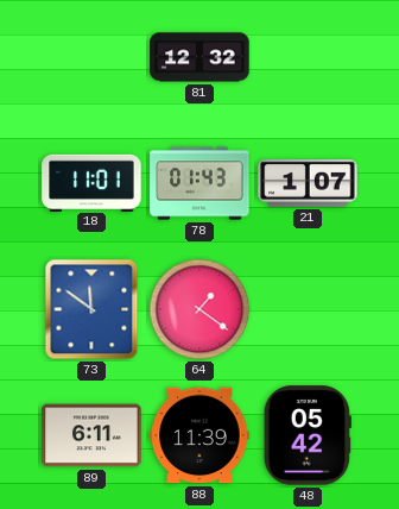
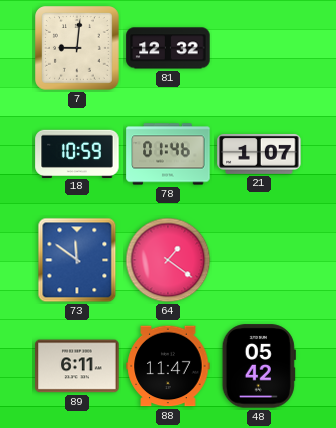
7: none -> 9:01
18: 11:01 -> 10:59
78: 01:43 -> 01:46
88: 11:39 -> 11:47
